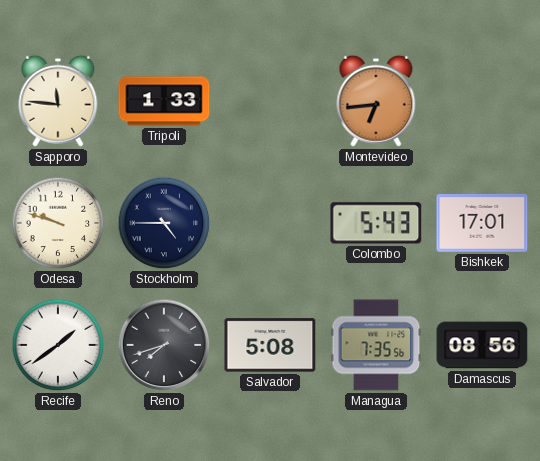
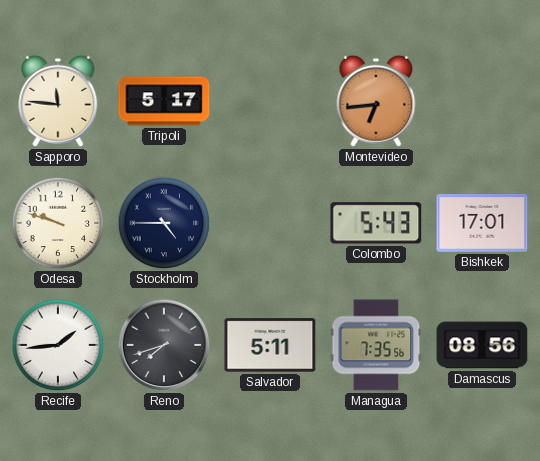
Tripoli: 1:33 -> 5:17
Recife: 1:39 -> 1:44
Salvador: 5:08 -> 5:11
